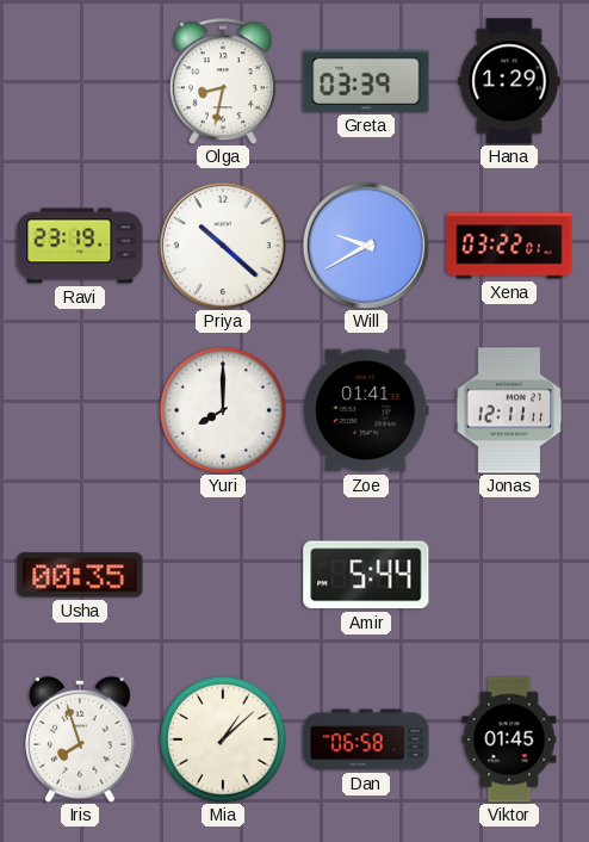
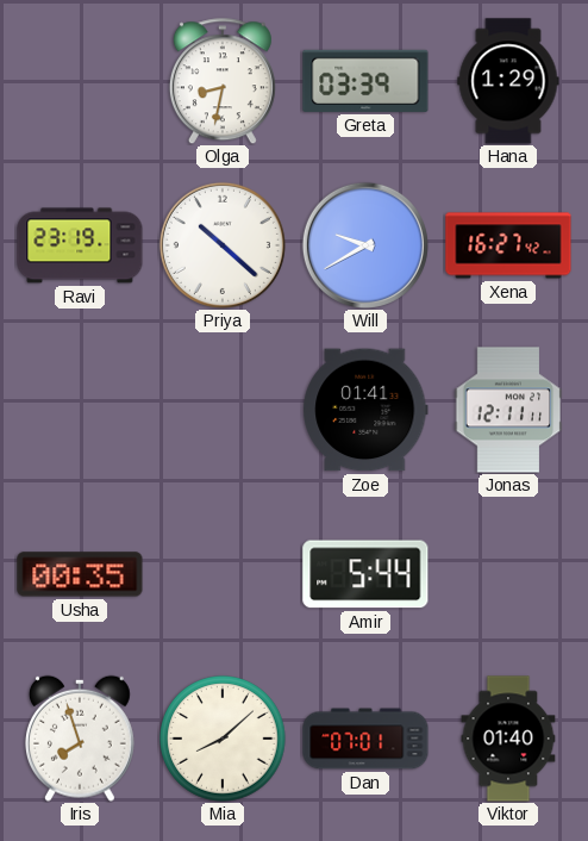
Xena: 03:22 -> 16:27
Yuri: 8:00 -> none
Mia: 1:08 -> 8:08
Dan: 06:58 -> 07:01
Viktor: 01:45 -> 01:40
